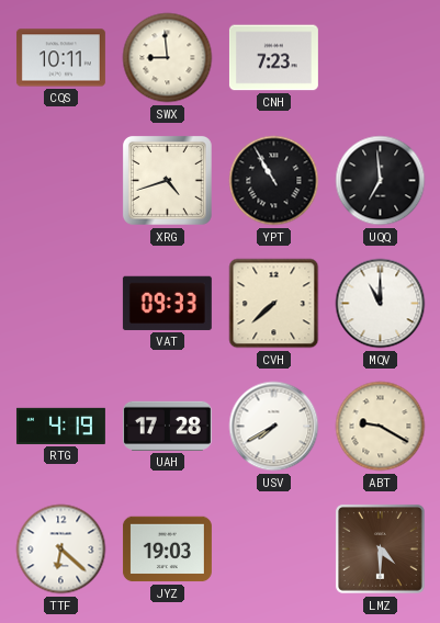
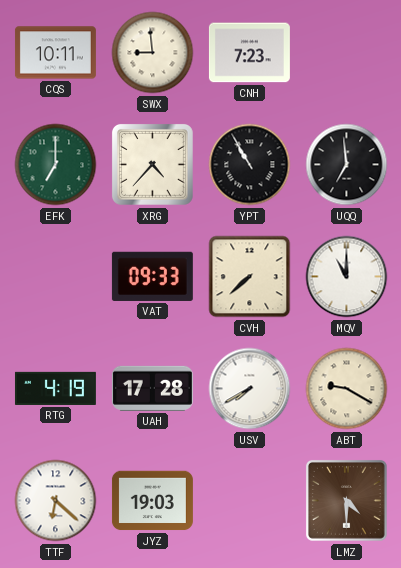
EFK: none -> 7:00
XRG: 4:42 -> 4:37
